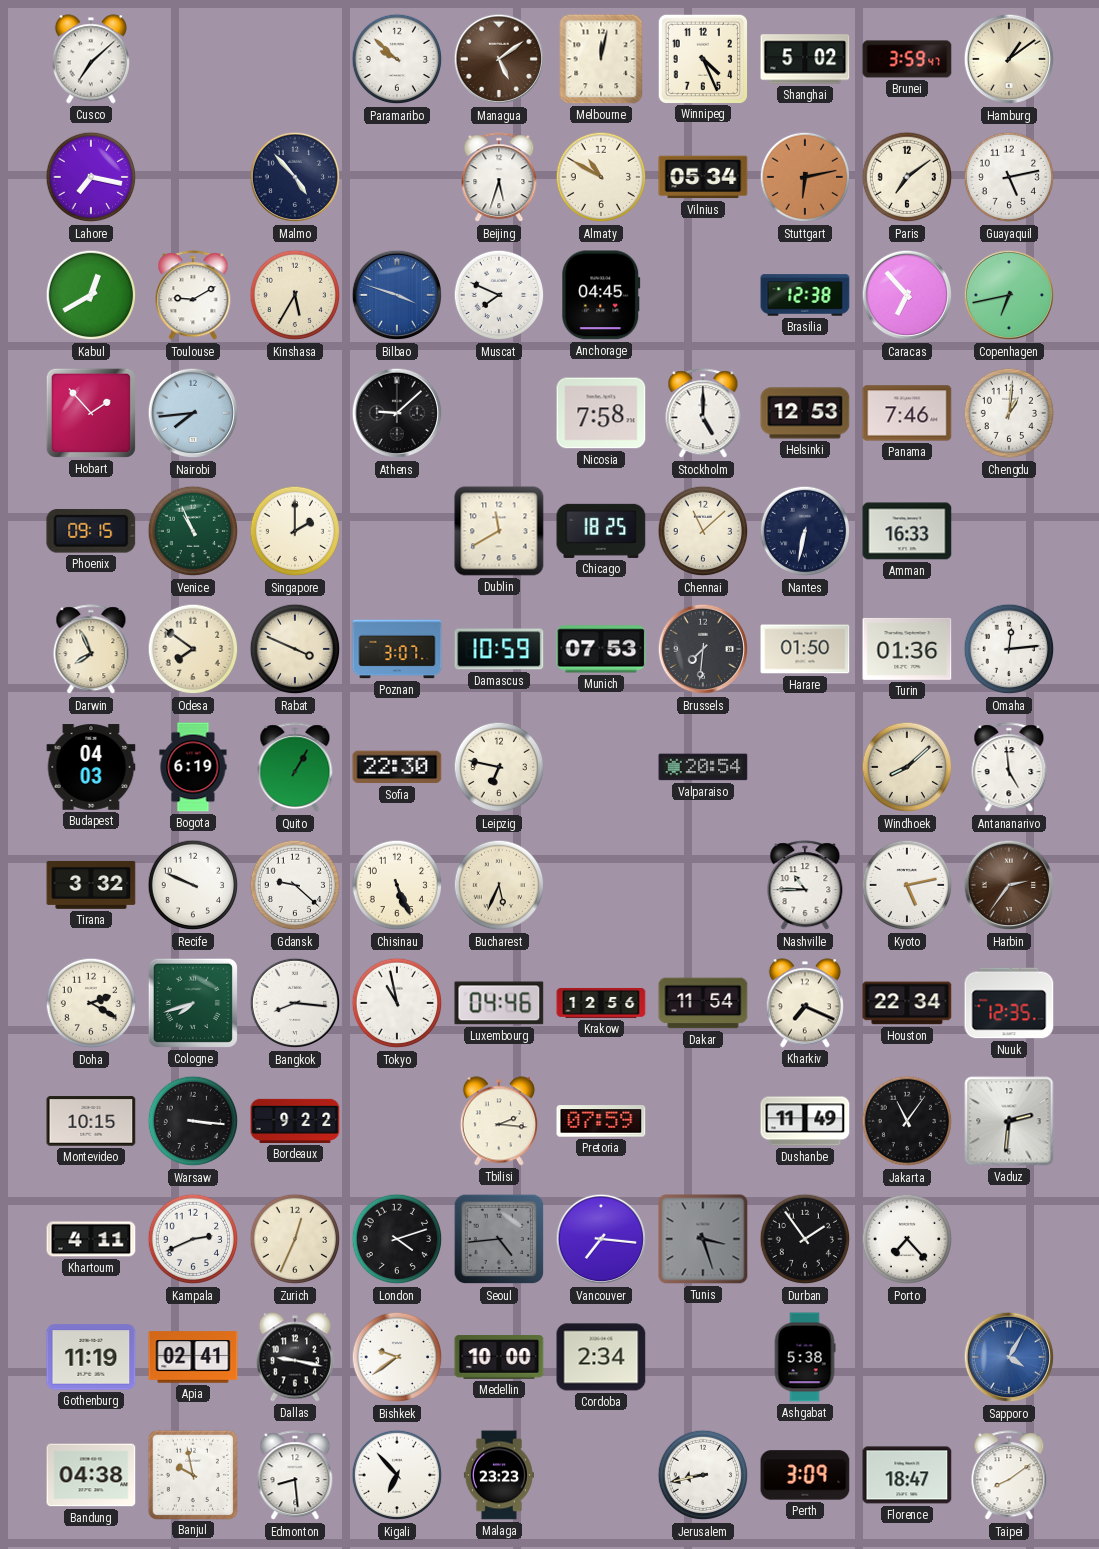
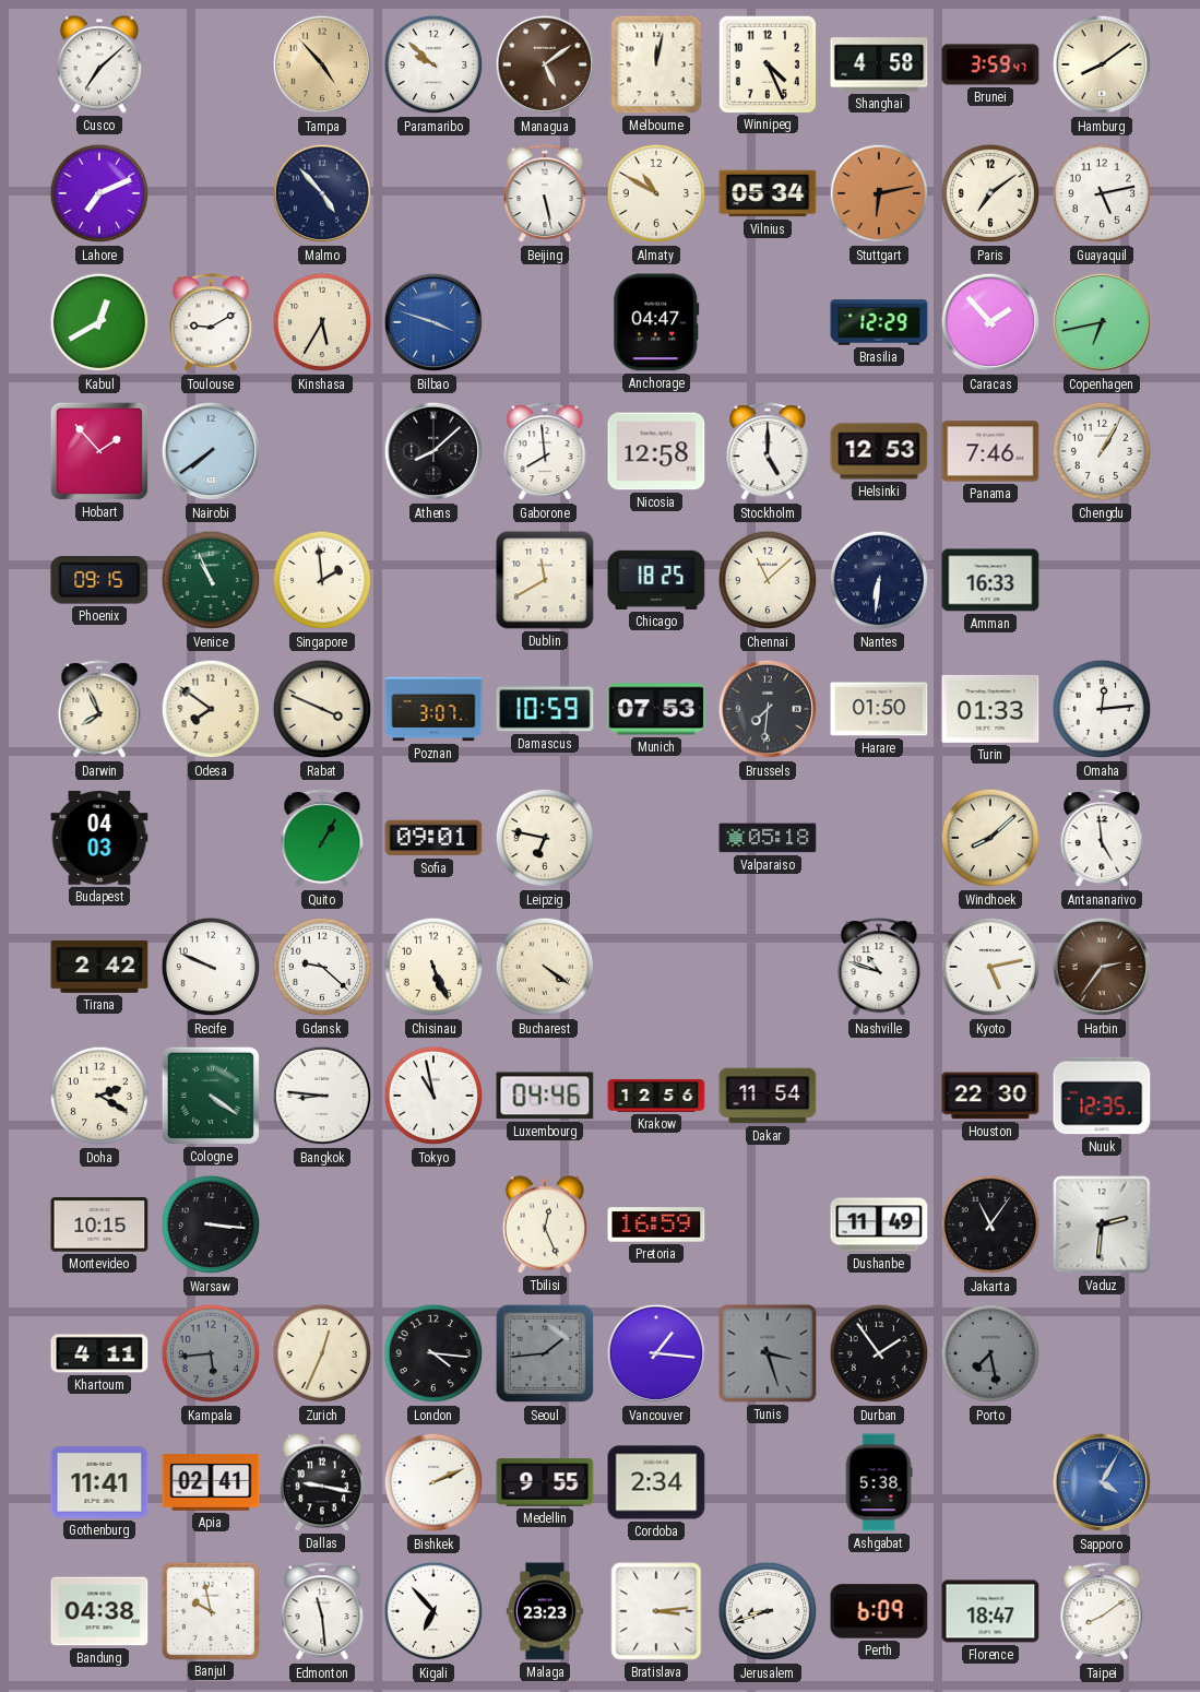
Tampa: none -> 4:53
Shanghai: 5:02 -> 4:58
Hamburg: 1:09 -> 8:09
Lahore: 7:17 -> 7:11
Beijing: 5:33 -> 5:28
Muscat: 7:49 -> none
Anchorage: 04:45 -> 04:47
Brasilia: 12:38 -> 12:29
Caracas: 6:53 -> 1:53
Nairobi: 7:44 -> 7:39
Athens: 9:08 -> 8:08
Gaborone: none -> 7:59
Nicosia: 7:58 -> 12:58
Chengdu: 1:01 -> 1:05
Singapore: 2:00 -> 1:59
Nantes: 6:32 -> 6:31
Turin: 01:36 -> 01:33
Bogota: 6:19 -> none
Sofia: 22:30 -> 09:01
Valparaiso: 20:54 -> 05:18
Tirana: 3:32 -> 2:42
Bucharest: 5:34 -> 4:21
Nashville: 10:45 -> 10:48
Cologne: 7:42 -> 4:21
Bangkok: 8:16 -> 8:46
Kharkiv: 7:19 -> none
Houston: 22:34 -> 22:30
Bordeaux: 9:22 -> none
Tbilisi: 2:16 -> 12:26
Pretoria: 07:59 -> 16:59
Kampala: 2:41 -> 5:44
Kampala dial: white -> grey
London: 4:12 -> 4:16
Seoul: 4:44 -> 1:44
Vancouver: 7:16 -> 1:16
Porto: 7:23 -> 7:28
Porto dial: white -> grey
Gothenburg: 11:19 -> 11:41
Bishkek: 9:39 -> 2:11
Medellin: 10:00 -> 9:55
Edmonton: 8:29 -> 11:29
Bratislava: none -> 3:14
Jerusalem: 8:43 -> 8:42
Perth: 3:09 -> 6:09
